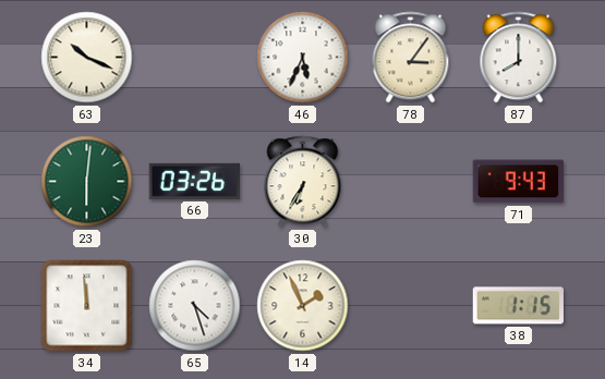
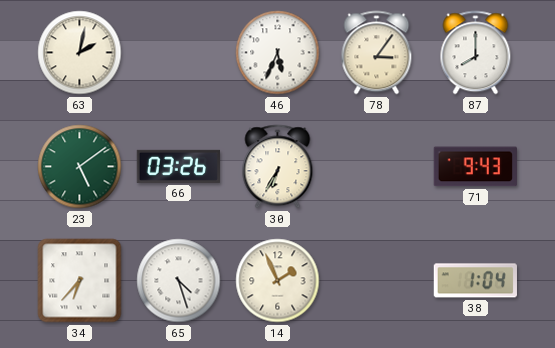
63: 10:19 -> 2:02
23: 6:01 -> 5:09
34: 11:59 -> 6:37
38: 1:15 -> 1:04
